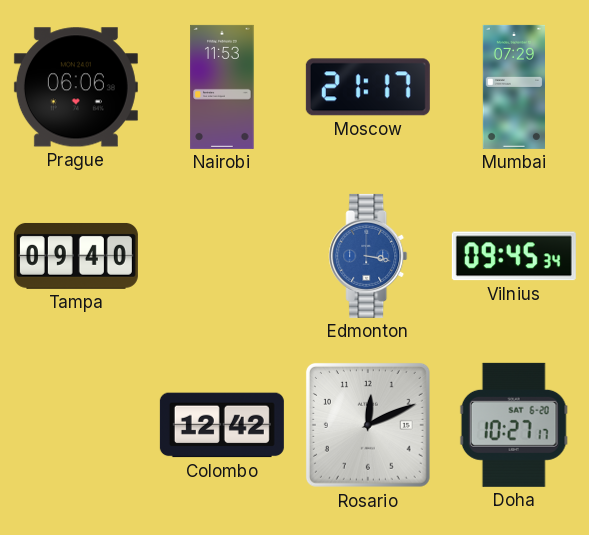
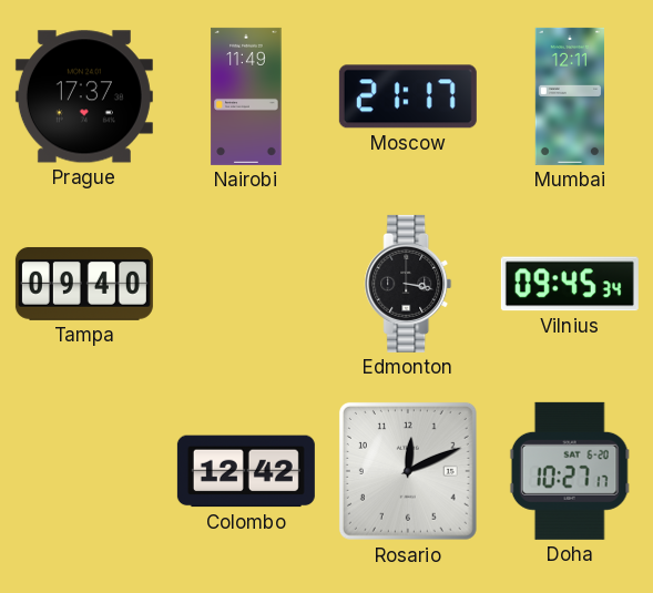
Prague: 06:06 -> 17:37
Nairobi: 11:53 -> 11:49
Mumbai: 07:29 -> 12:11
Edmonton dial: blue -> black
